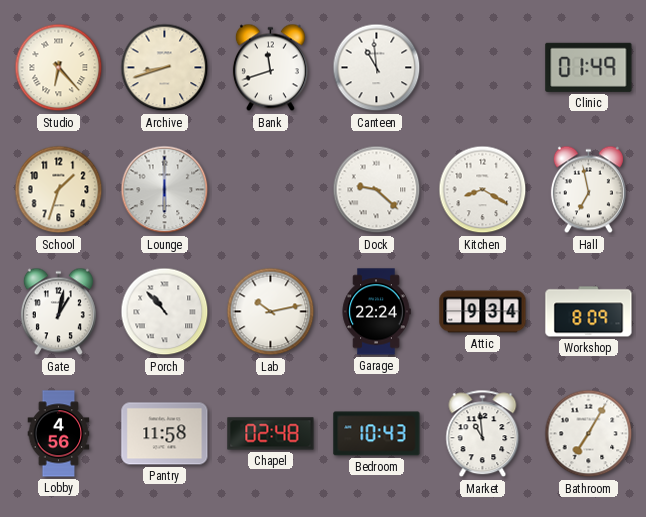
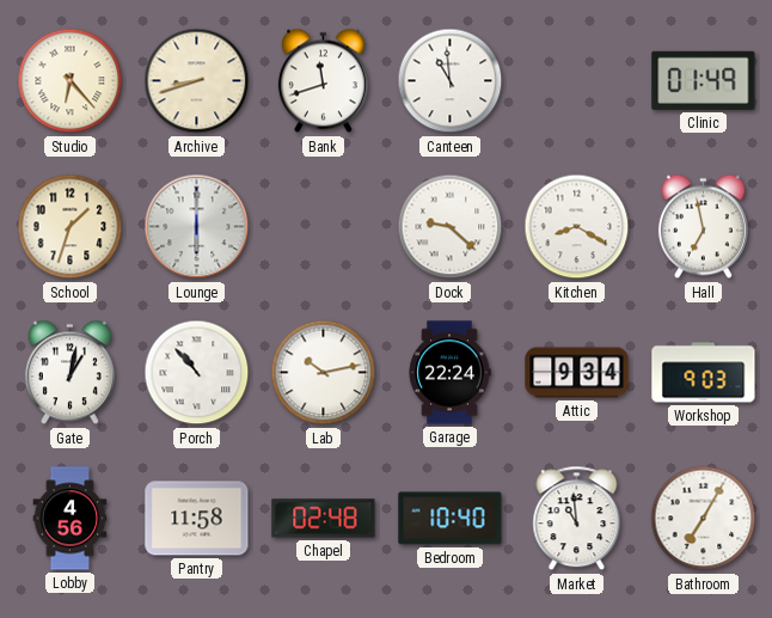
Workshop: 8:09 -> 9:03
Bedroom: 10:43 -> 10:40
